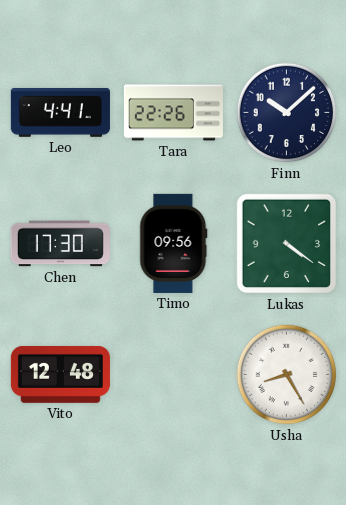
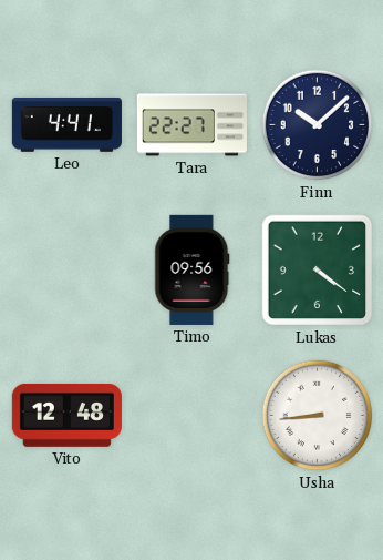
Tara: 22:26 -> 22:27
Chen: 17:30 -> none
Usha: 8:25 -> 8:44
